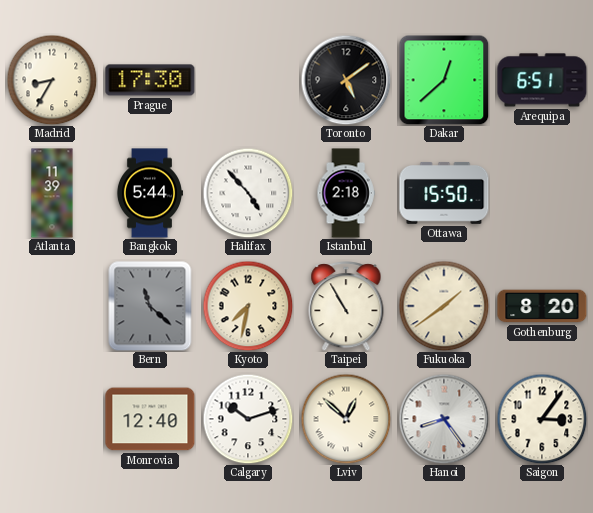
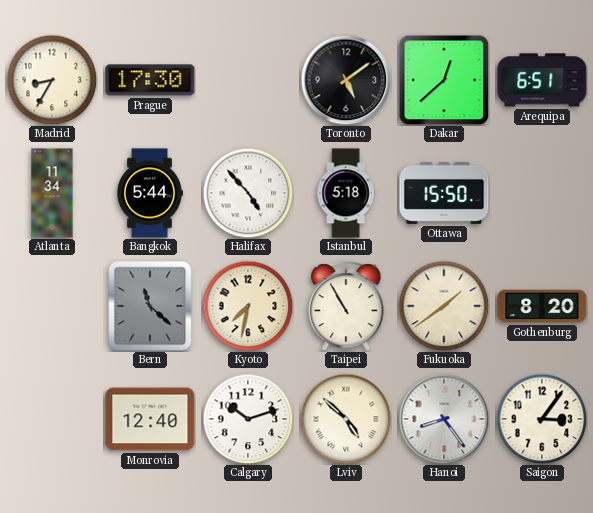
Atlanta: 11:39 -> 11:34
Istanbul: 2:18 -> 5:18
Lviv: 12:52 -> 4:52
